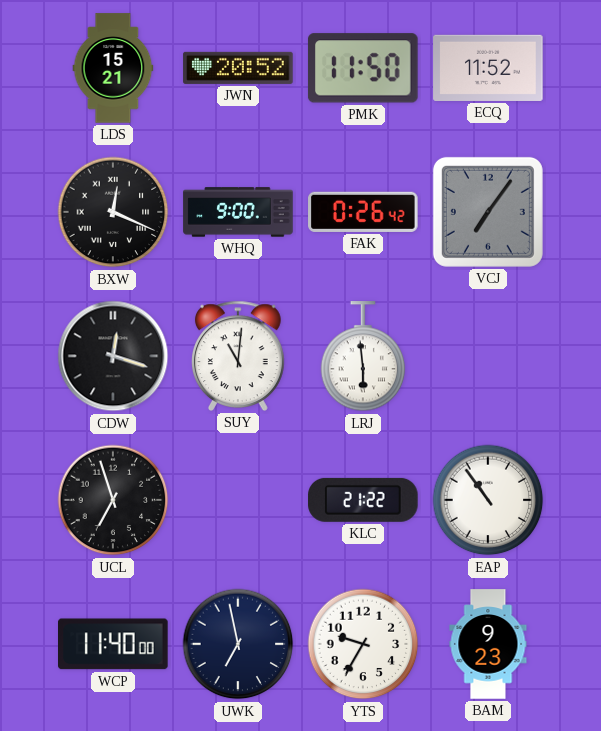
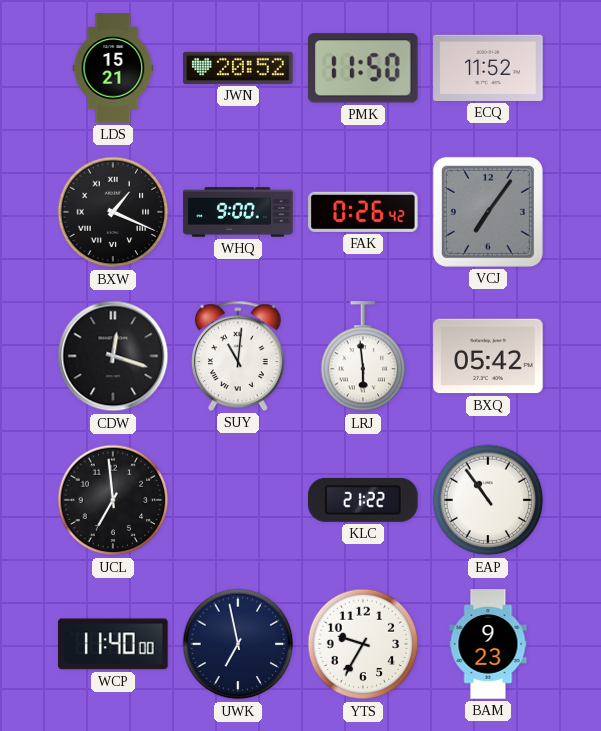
BXW: 12:19 -> 1:19
BXQ: none -> 05:42
UCL: 6:57 -> 6:59
